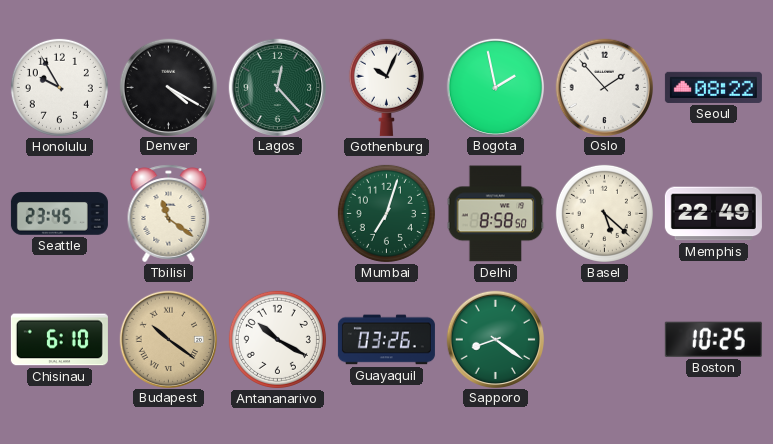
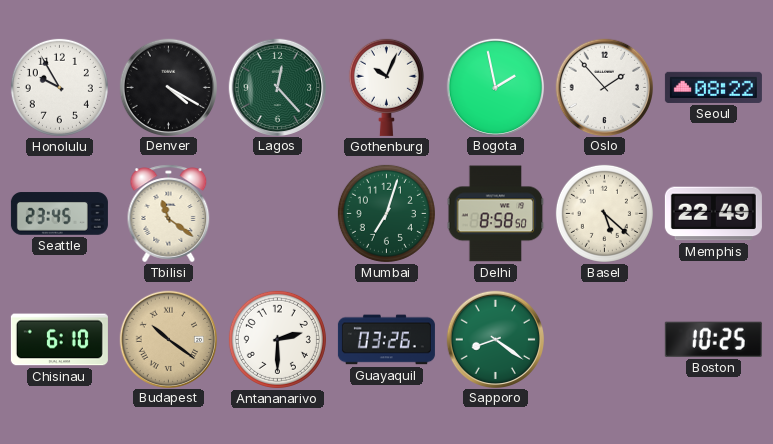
Antananarivo: 10:20 -> 2:30
